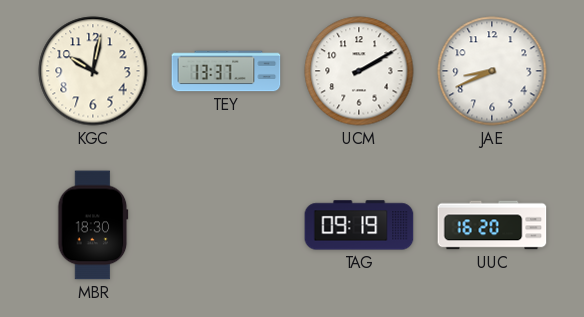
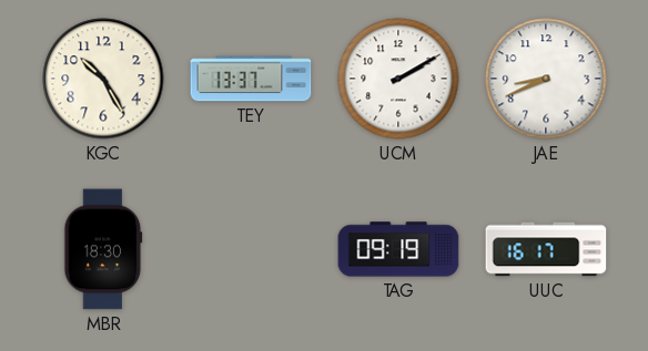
KGC: 10:02 -> 10:25
UUC: 16:20 -> 16:17
